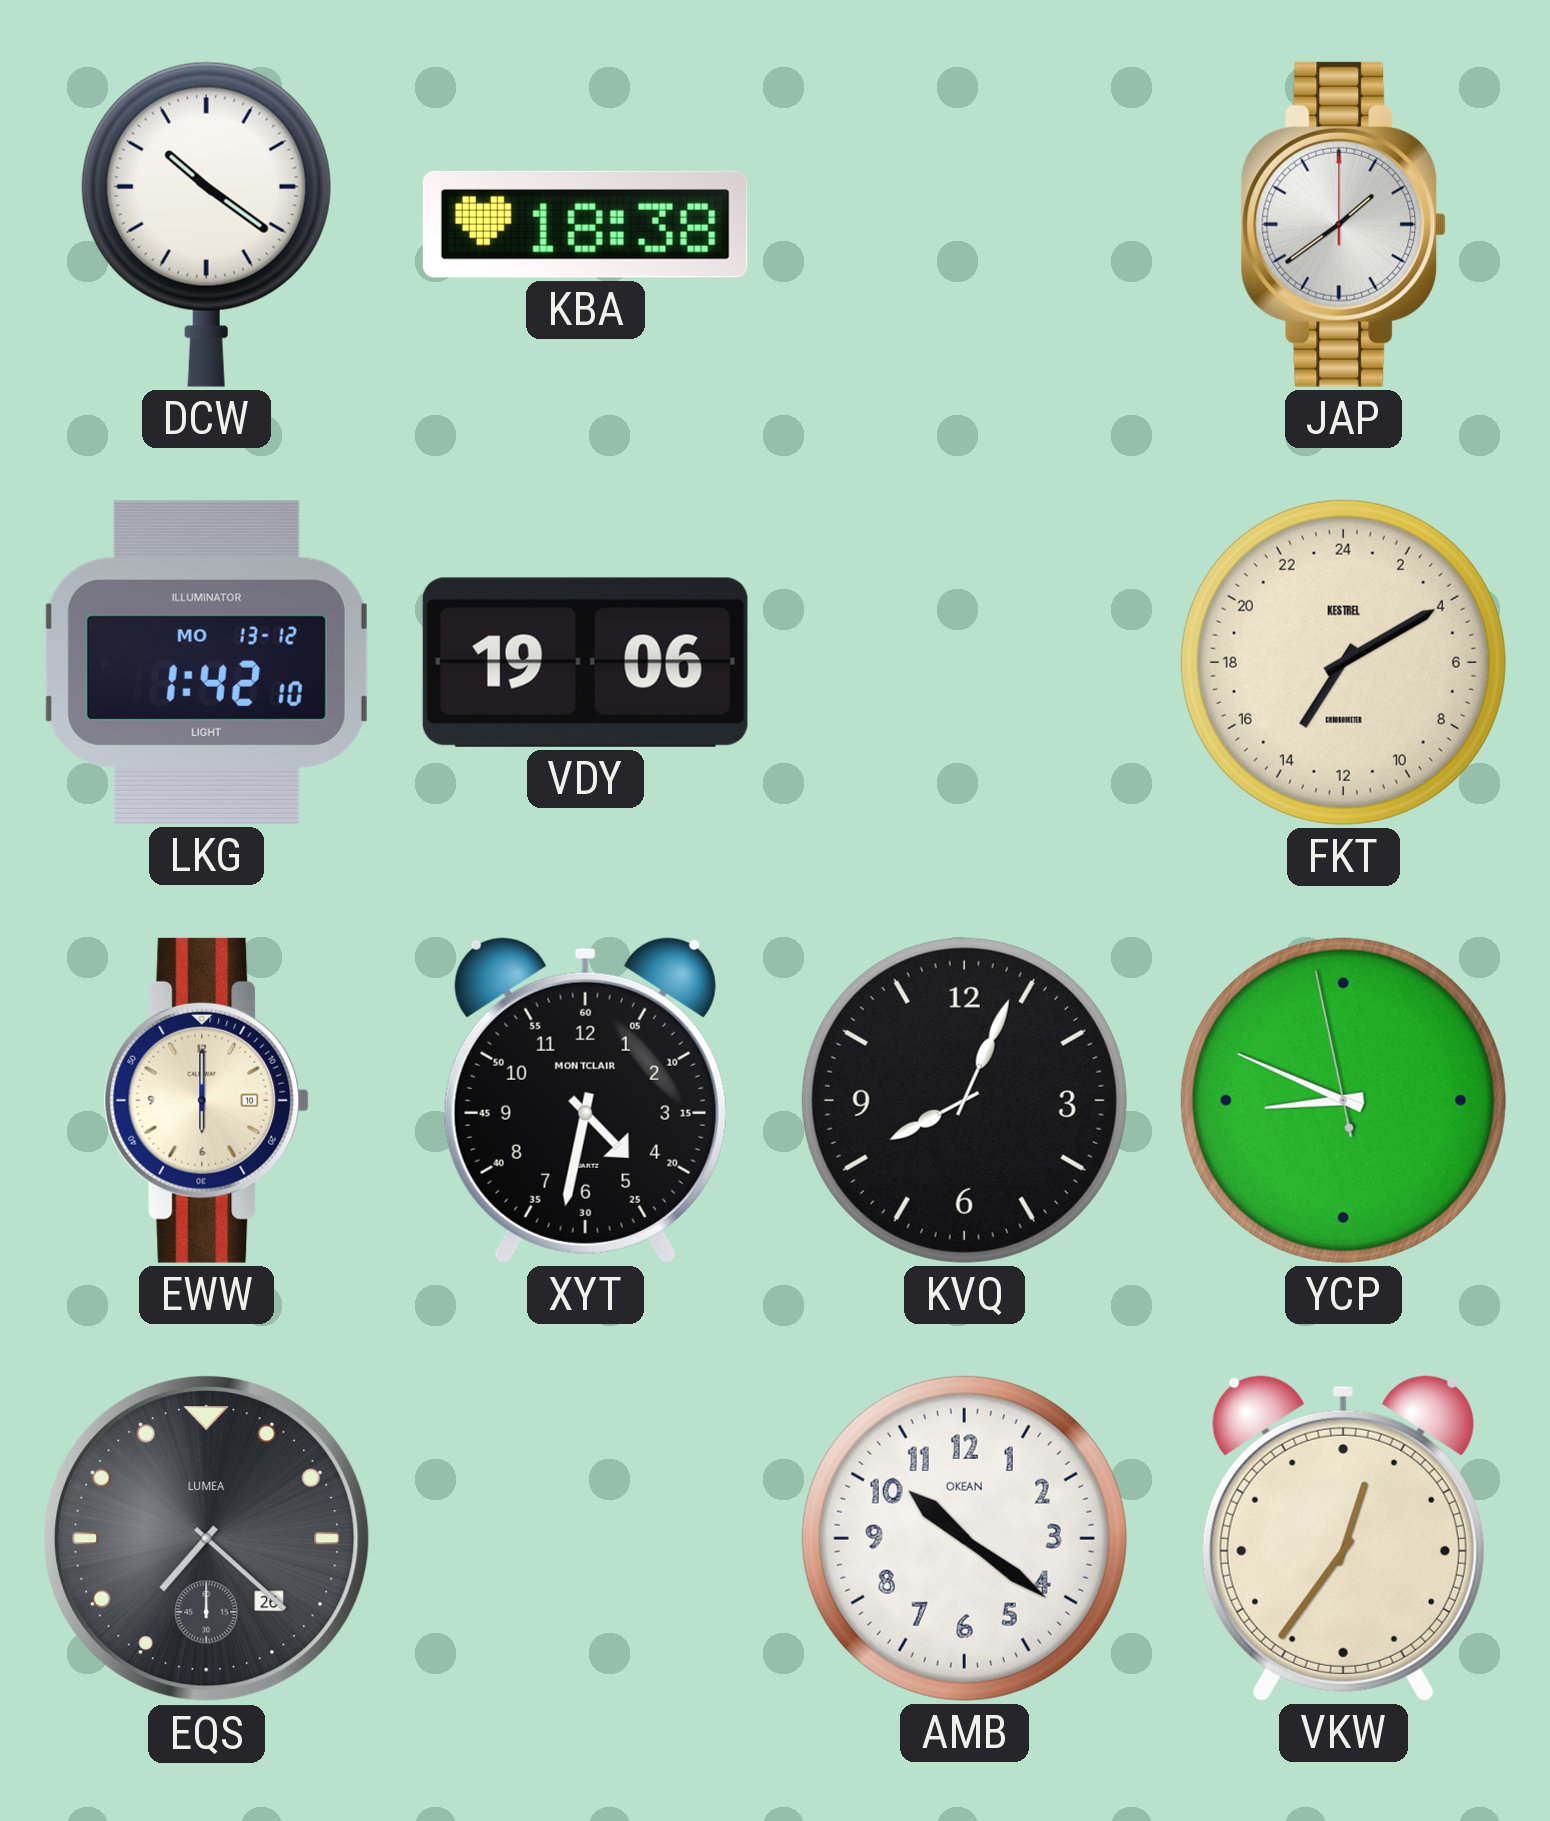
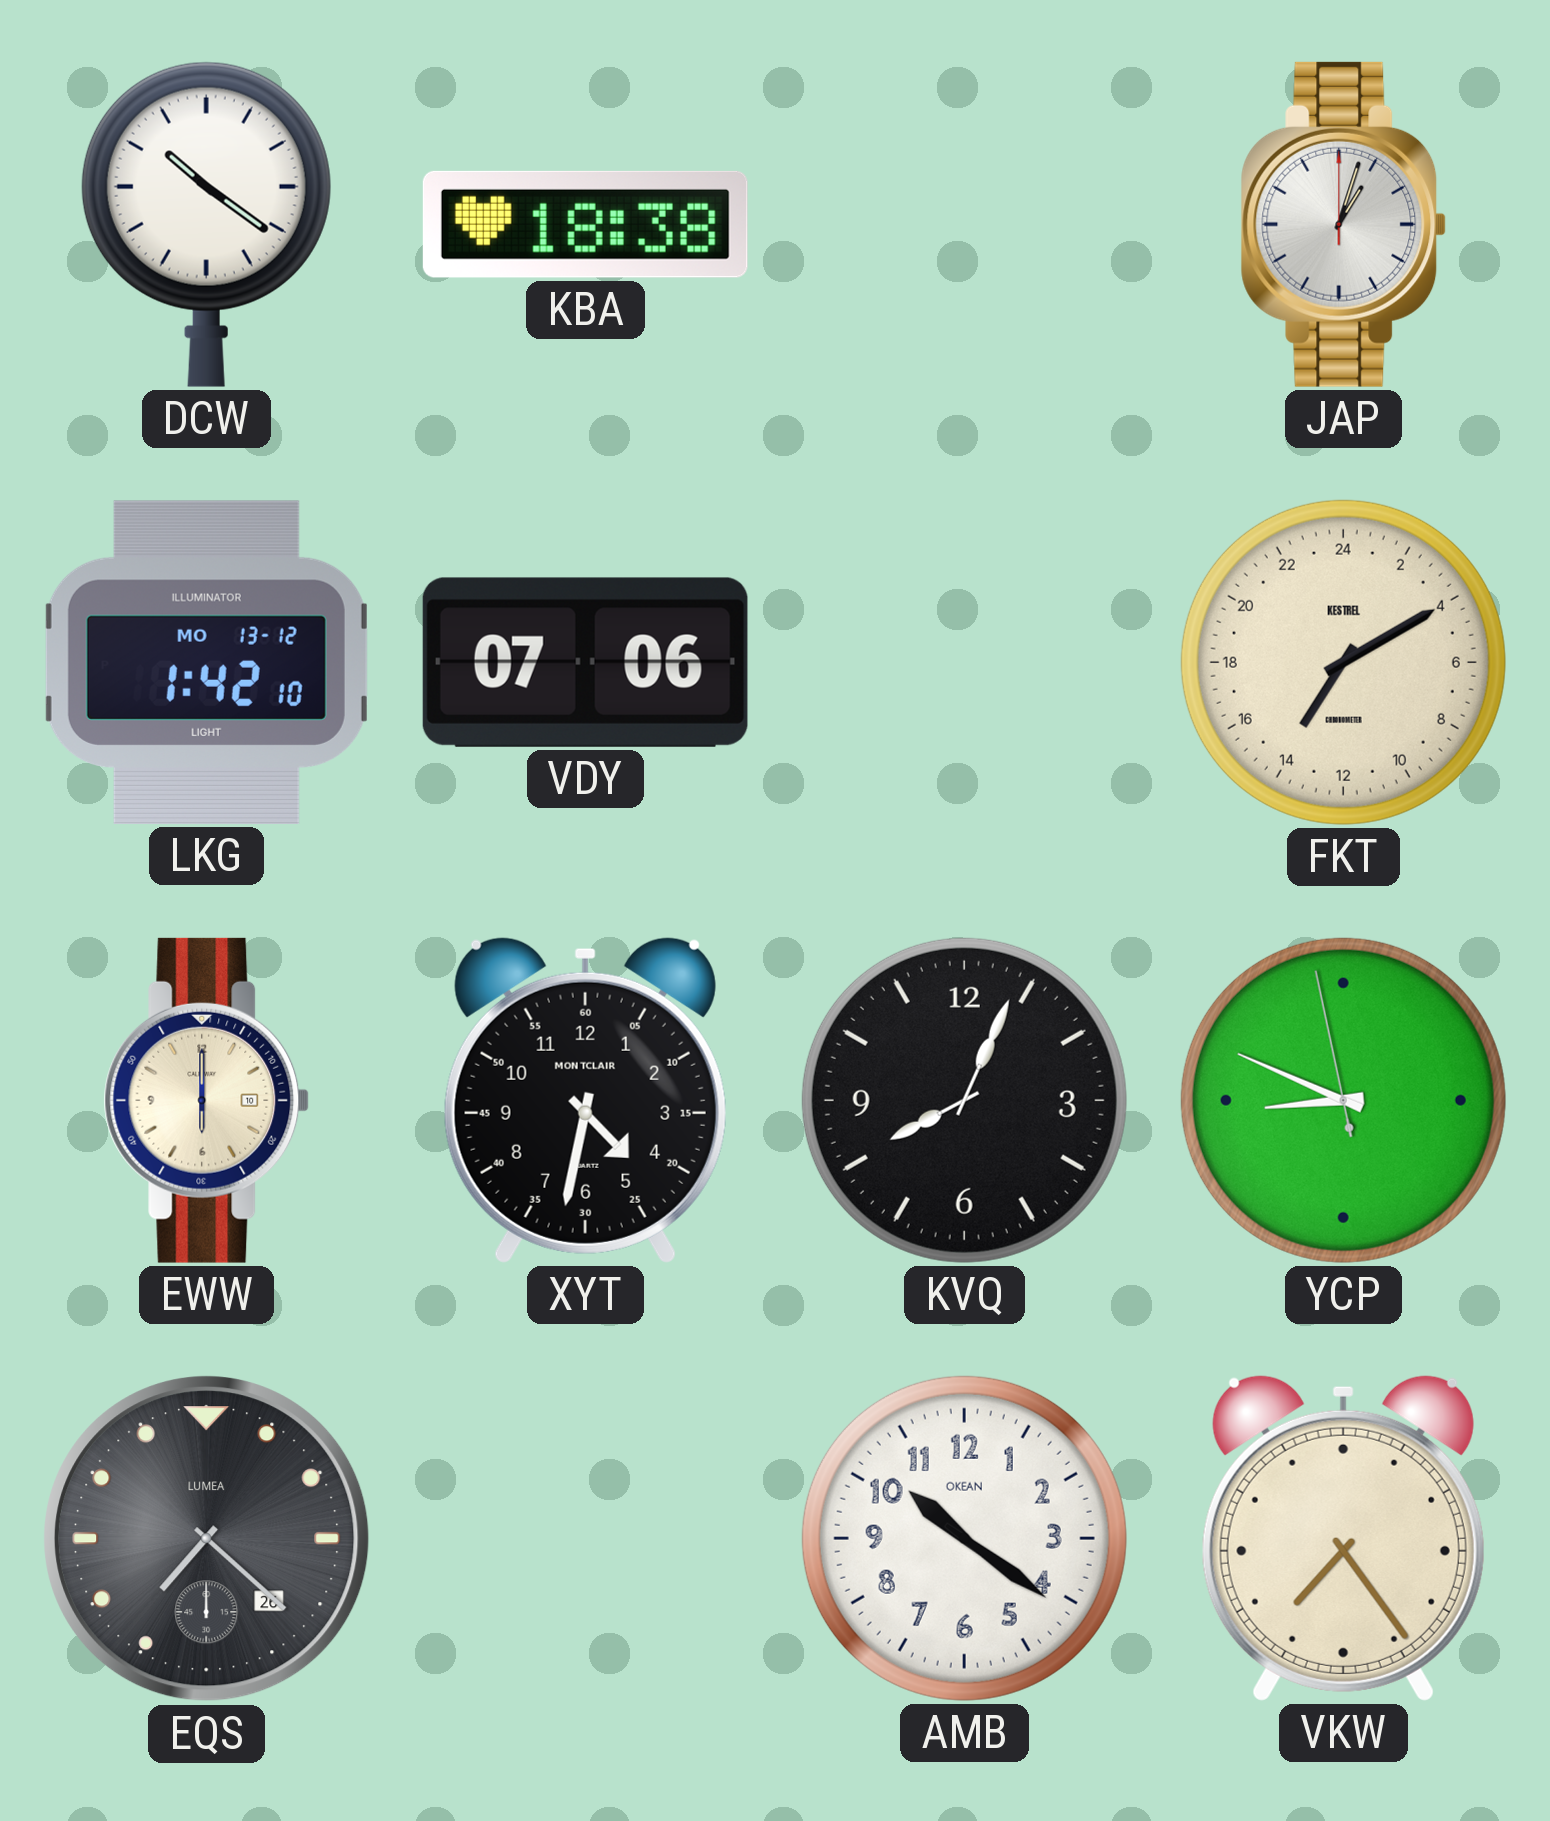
JAP: 1:39 -> 1:03
VDY: 19:06 -> 07:06
VKW: 12:36 -> 7:24
